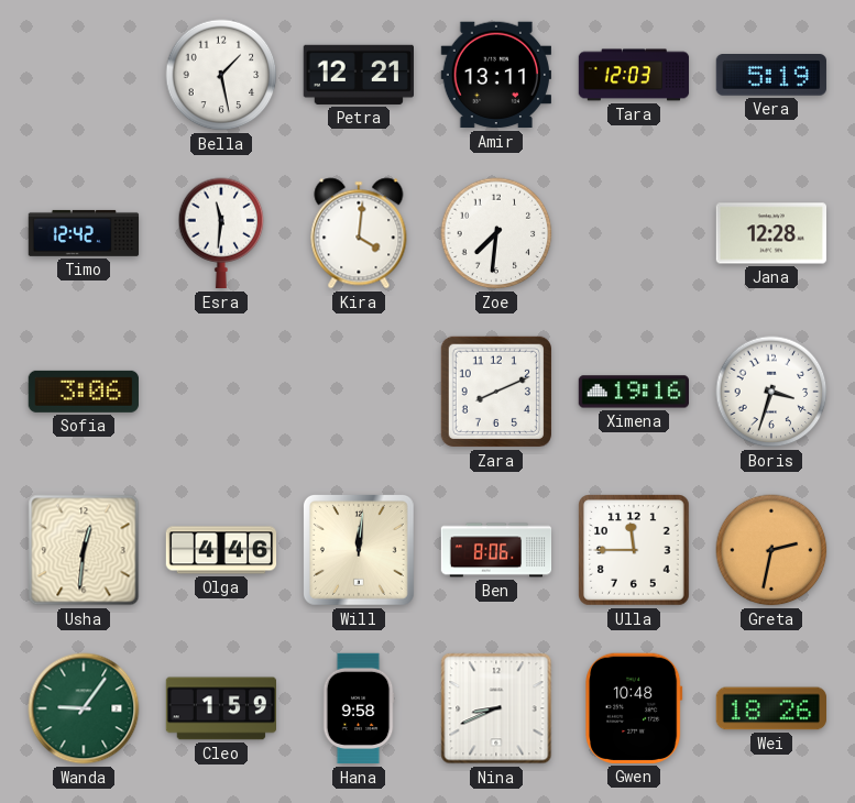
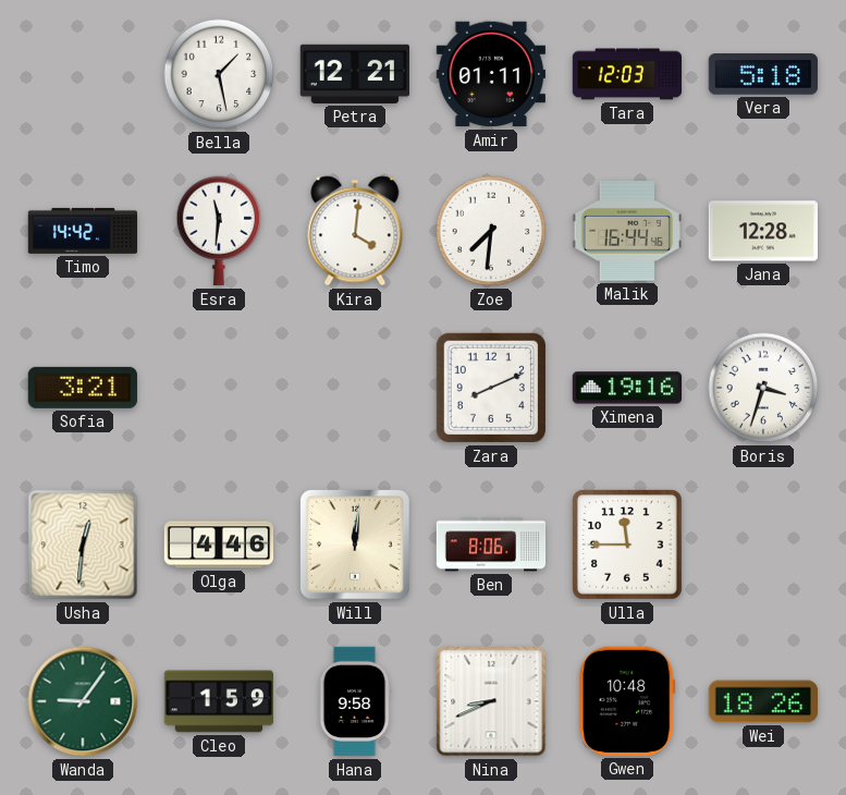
Amir: 13:11 -> 01:11
Vera: 5:19 -> 5:18
Timo: 12:42 -> 14:42
Malik: none -> 16:44
Sofia: 3:06 -> 3:21
Greta: 2:32 -> none
